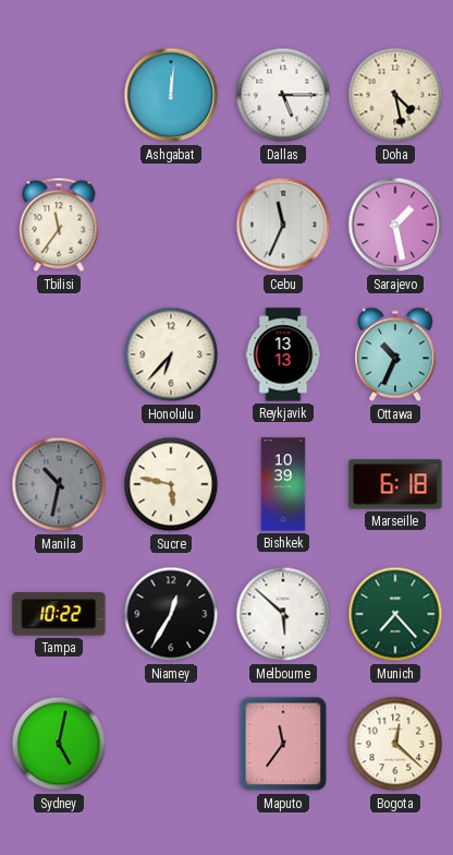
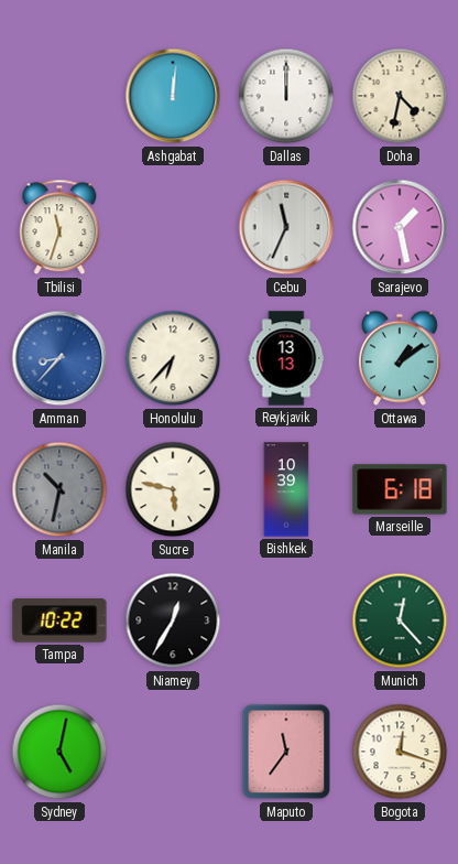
Dallas: 5:15 -> 12:00
Doha: 4:28 -> 4:32
Tbilisi: 11:36 -> 11:33
Amman: none -> 8:37
Ottawa: 10:34 -> 1:09
Melbourne: 5:52 -> none
Munich: 7:23 -> 12:23
Bogota: 12:22 -> 12:18
